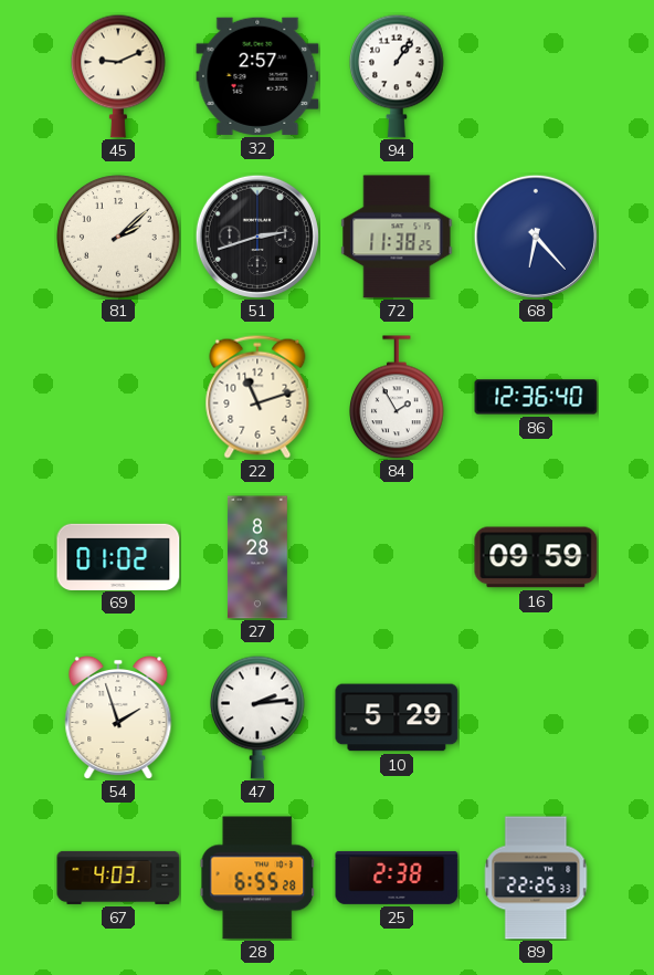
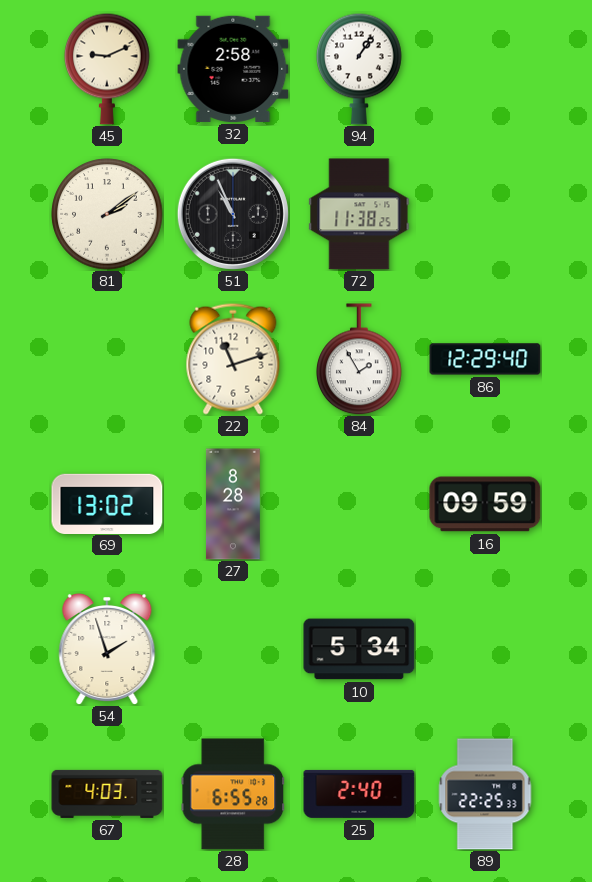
32: 2:57 -> 2:58
81: 2:08 -> 2:09
51: 2:42 -> 10:56
68: 6:23 -> none
86: 12:36 -> 12:29
69: 01:02 -> 13:02
47: 2:14 -> none
10: 5:29 -> 5:34
25: 2:38 -> 2:40
